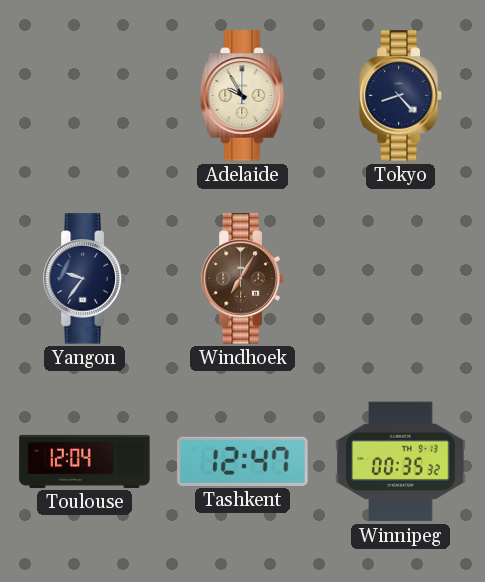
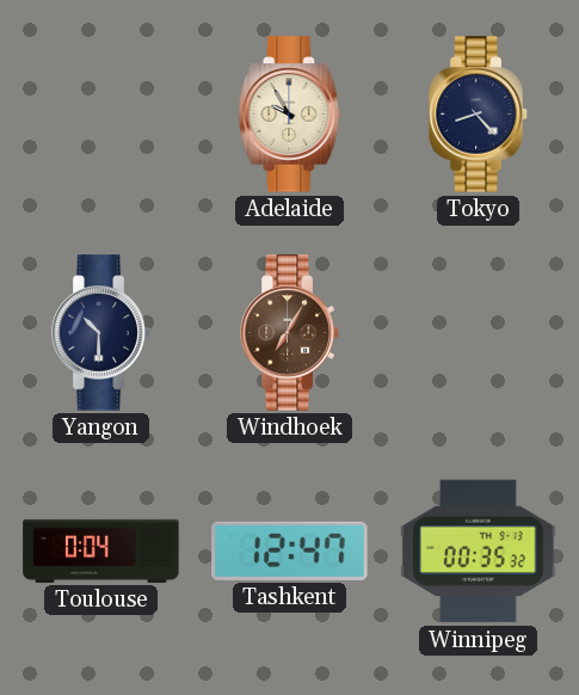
Yangon: 9:36 -> 10:30
Toulouse: 12:04 -> 0:04
